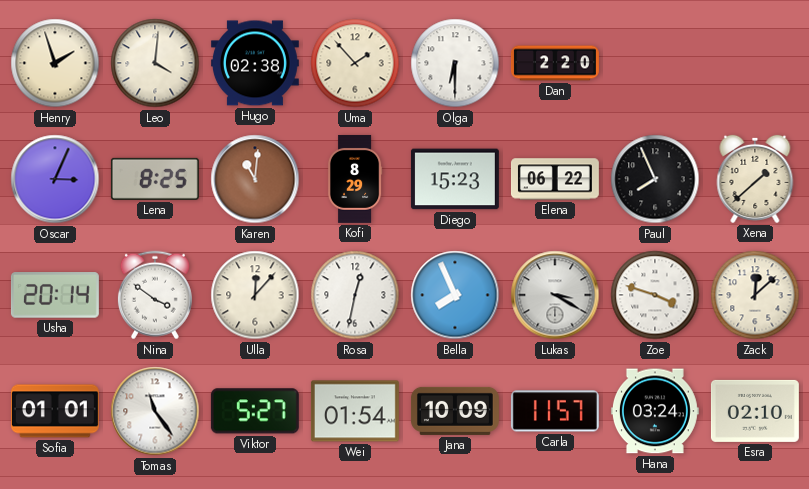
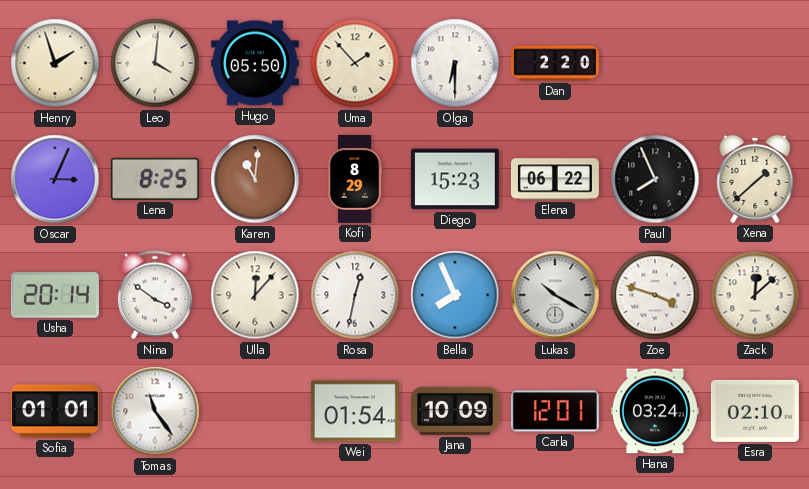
Hugo: 02:38 -> 05:50
Lukas: 3:20 -> 10:20
Viktor: 5:27 -> none
Carla: 11:57 -> 12:01
